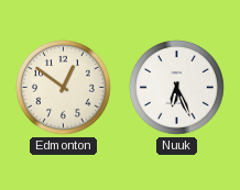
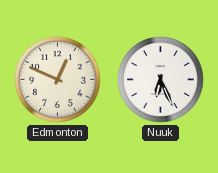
Edmonton: 12:51 -> 12:49
